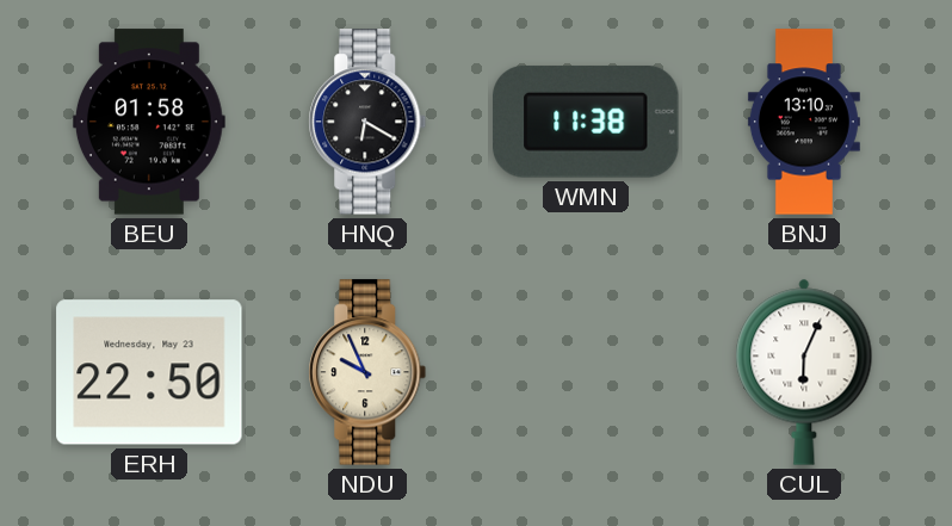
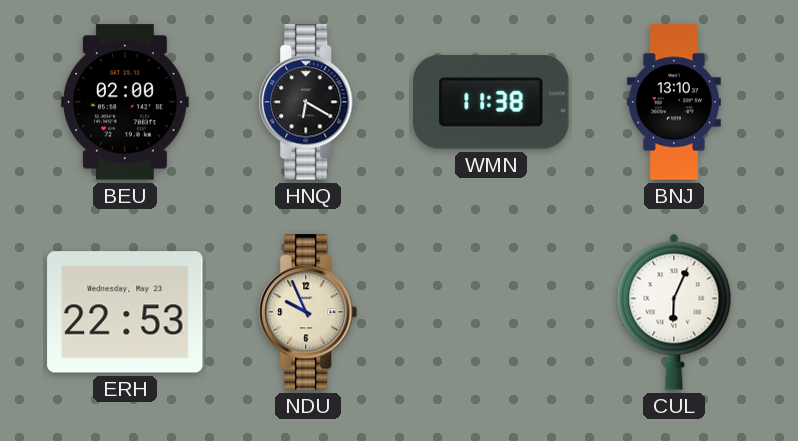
BEU: 01:58 -> 02:00
ERH: 22:50 -> 22:53
